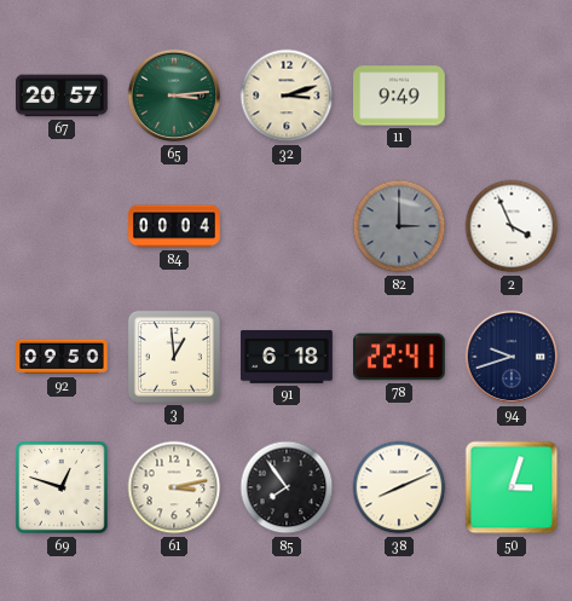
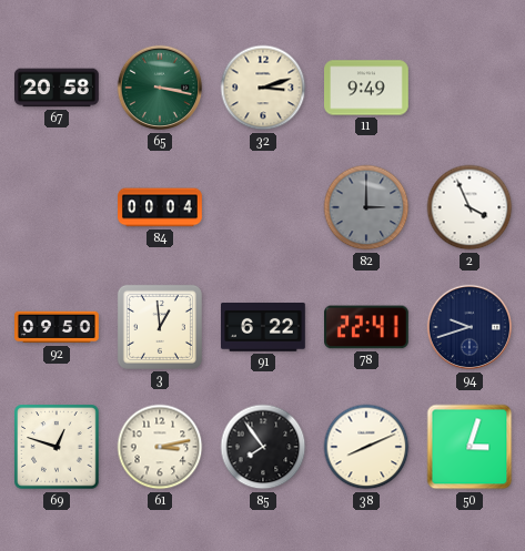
67: 20:57 -> 20:58
65: 3:14 -> 3:17
91: 6:18 -> 6:22
